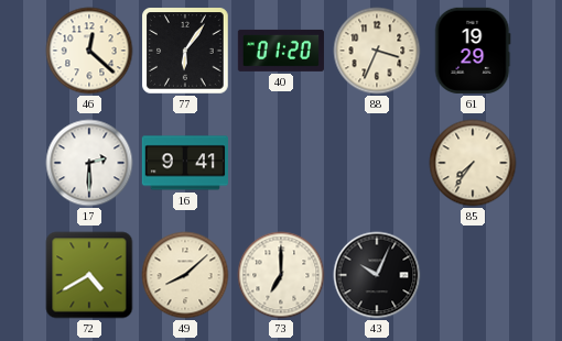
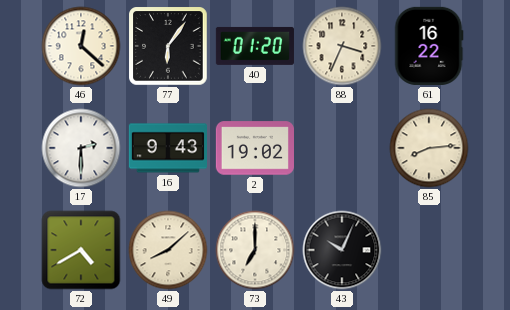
61: 19:29 -> 16:22
16: 9:41 -> 9:43
2: none -> 19:02
85: 7:36 -> 8:14
